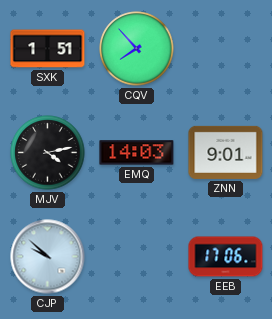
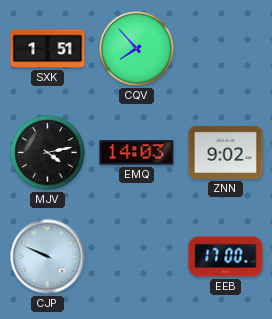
ZNN: 9:01 -> 9:02
CJP: 9:52 -> 9:49
EEB: 17:06 -> 17:00
